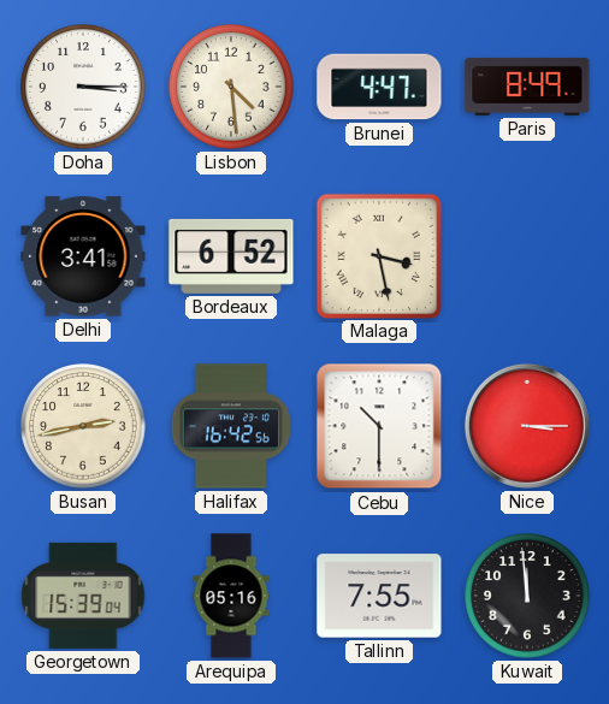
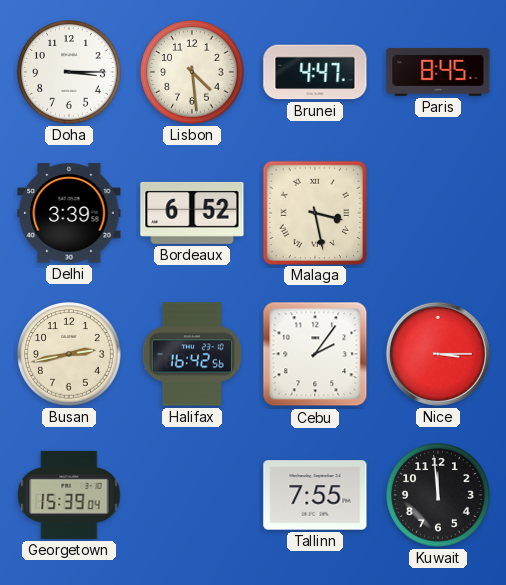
Paris: 8:49 -> 8:45
Delhi: 3:41 -> 3:39
Cebu: 10:30 -> 2:06
Arequipa: 05:16 -> none
